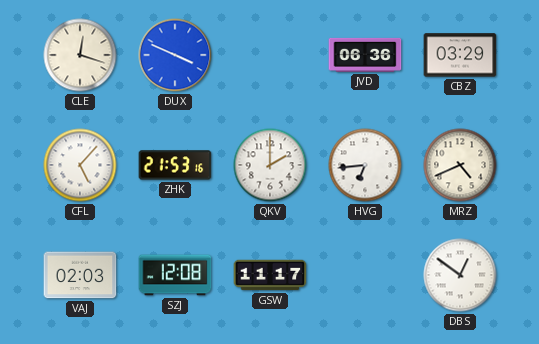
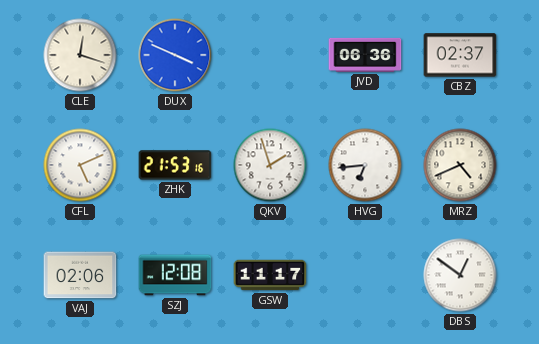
CBZ: 03:29 -> 02:37
CFL: 5:07 -> 5:11
QKV: 2:00 -> 1:57
VAJ: 02:03 -> 02:06
